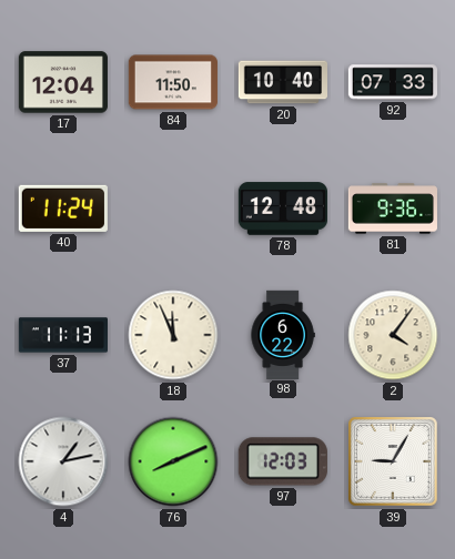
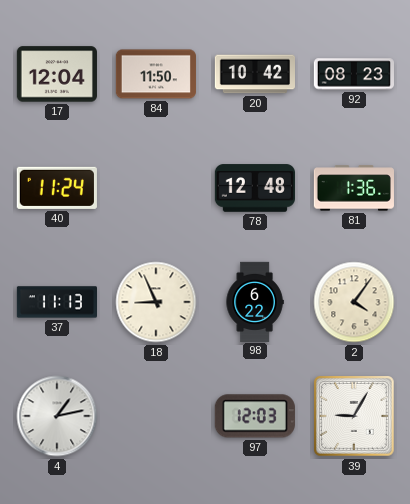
20: 10:40 -> 10:42
92: 07:33 -> 08:23
81: 9:36 -> 1:36
18: 11:56 -> 8:56
76: 8:11 -> none
